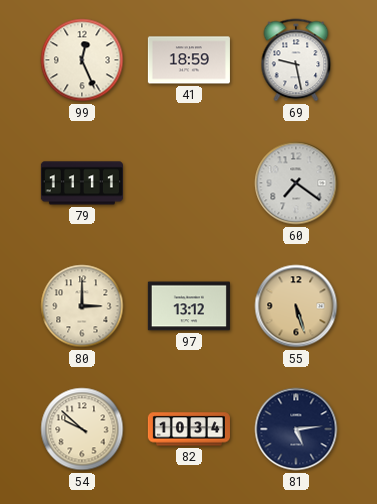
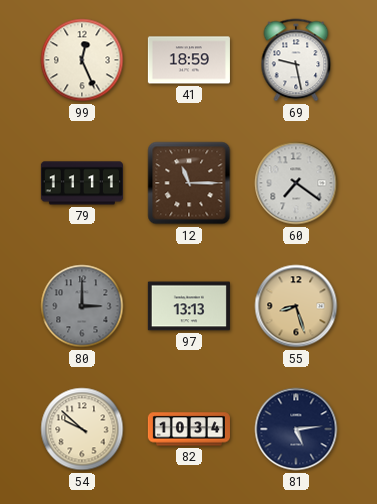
12: none -> 11:15
80 dial: cream -> grey
97: 13:12 -> 13:13
55: 5:27 -> 8:27
